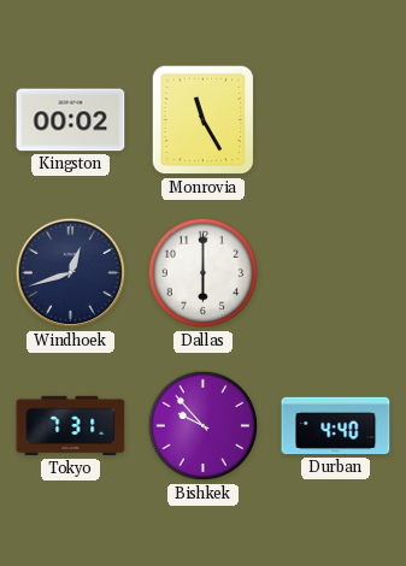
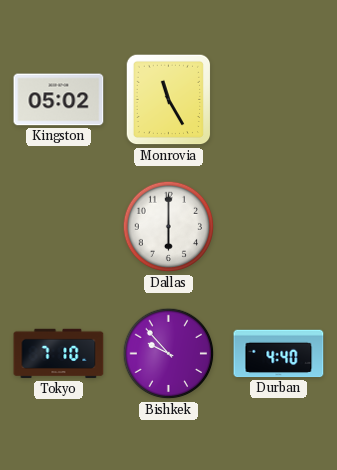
Kingston: 00:02 -> 05:02
Windhoek: 12:42 -> none
Tokyo: 7:31 -> 7:10
